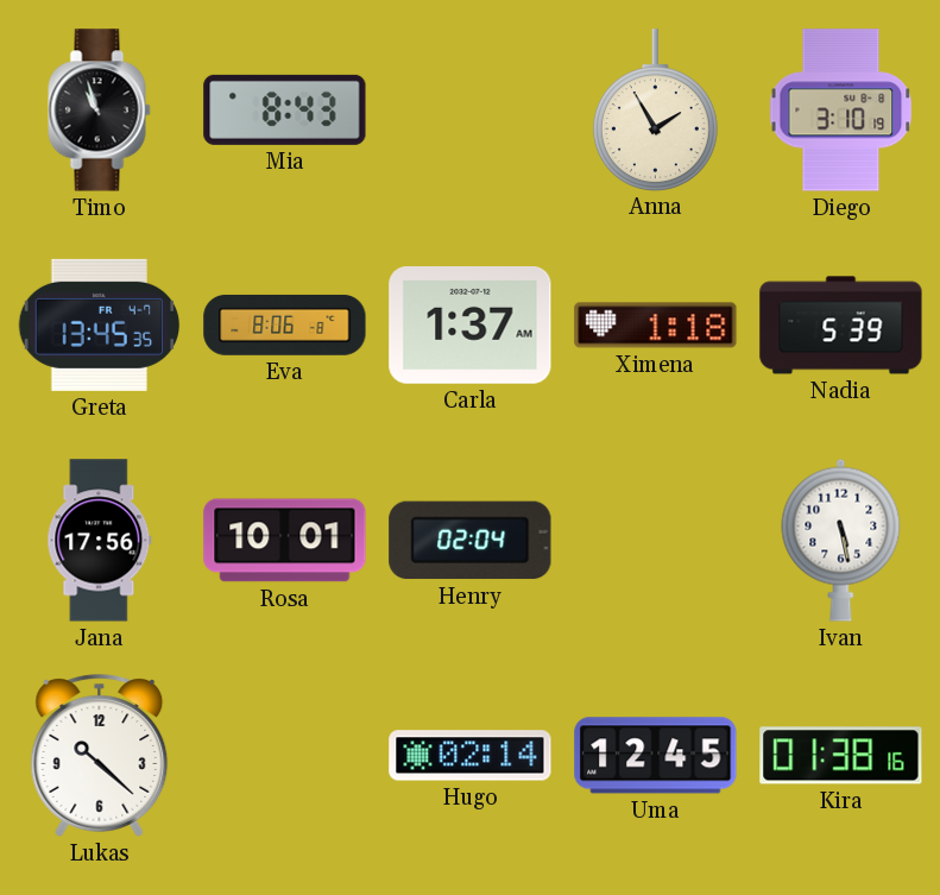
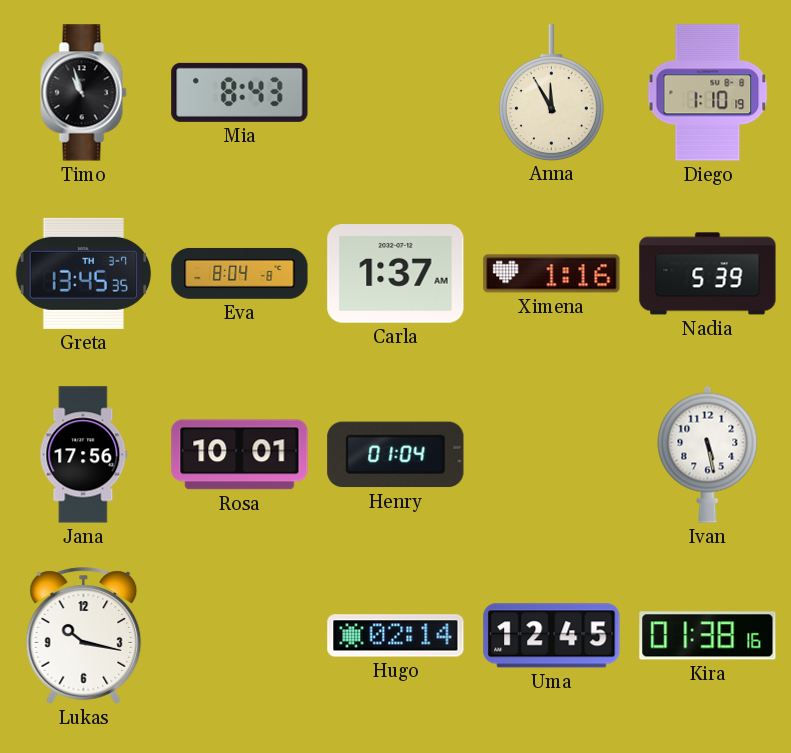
Anna: 1:55 -> 11:55
Diego: 3:10 -> 1:10
Greta date: FR 4-7 -> TH 3-7
Eva: 8:06 -> 8:04
Ximena: 1:18 -> 1:16
Henry: 02:04 -> 01:04
Lukas: 10:22 -> 10:17
